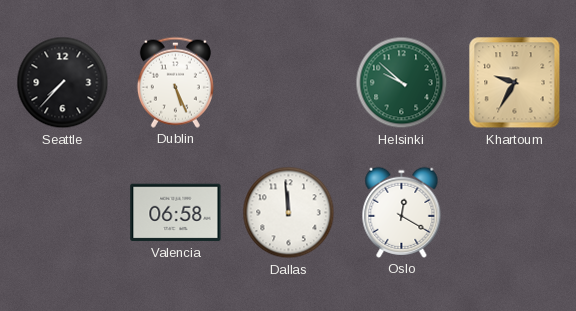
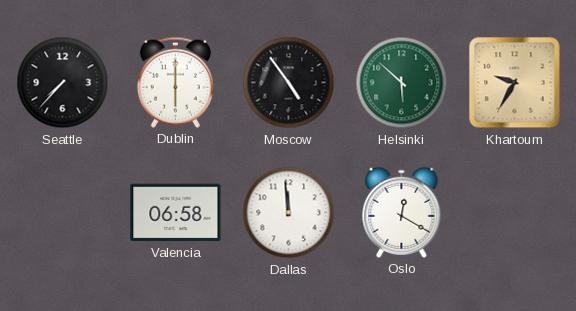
Dublin: 5:26 -> 6:00
Moscow: none -> 4:54
Helsinki: 9:52 -> 5:52
